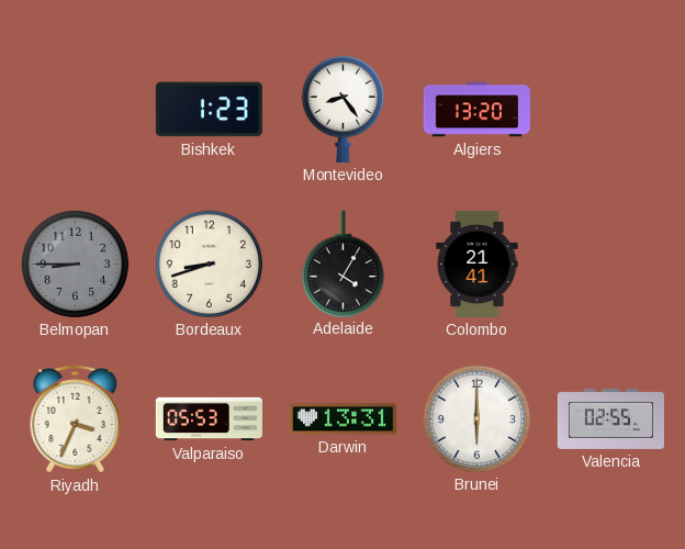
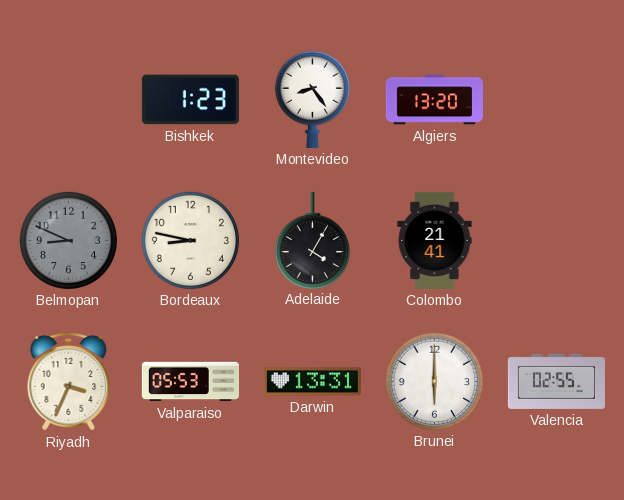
Belmopan: 8:45 -> 8:49
Bordeaux: 8:42 -> 8:47
